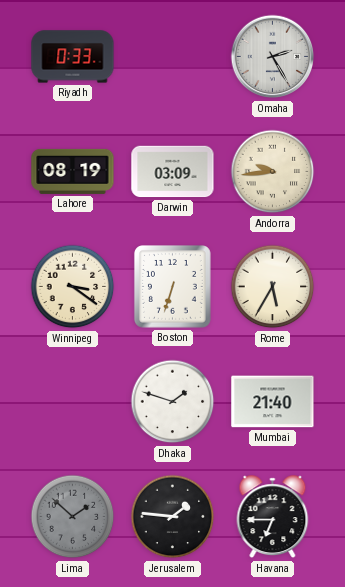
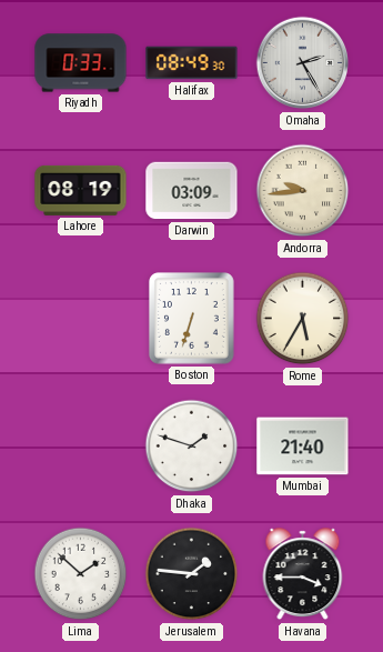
Halifax: none -> 08:49
Winnipeg: 3:21 -> none
Lima dial: grey -> white
Havana: 6:45 -> 3:45
